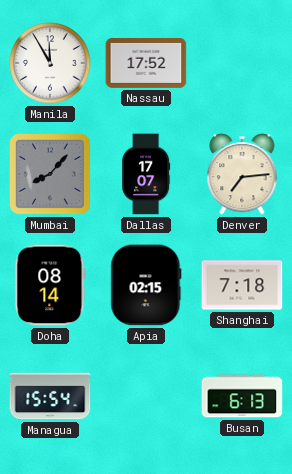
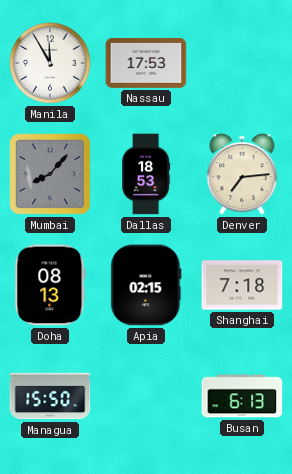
Nassau: 17:52 -> 17:53
Dallas: 17:07 -> 18:53
Doha: 08:14 -> 08:13
Managua: 15:54 -> 15:50
